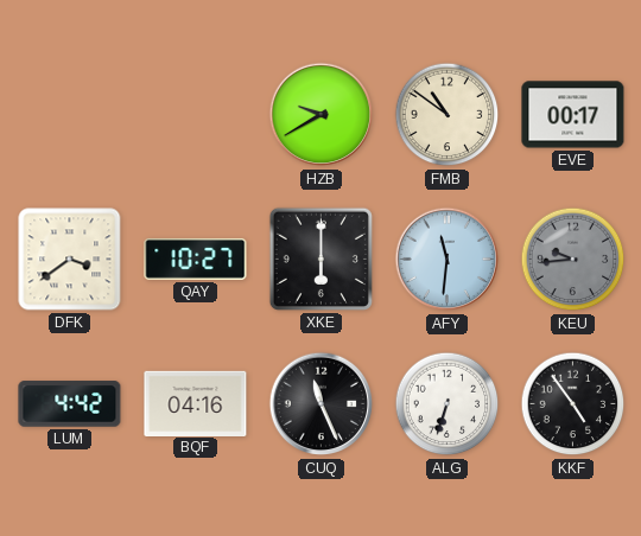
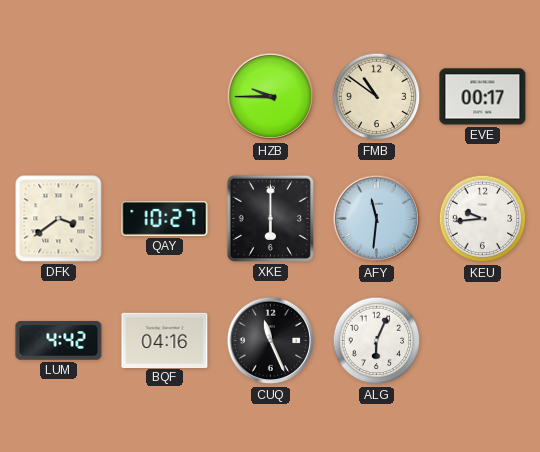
HZB: 9:40 -> 9:45
KEU dial: grey -> white
ALG: 6:33 -> 6:04
KKF: 4:54 -> none
